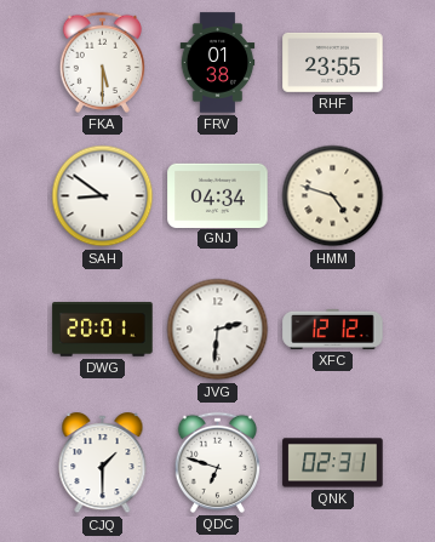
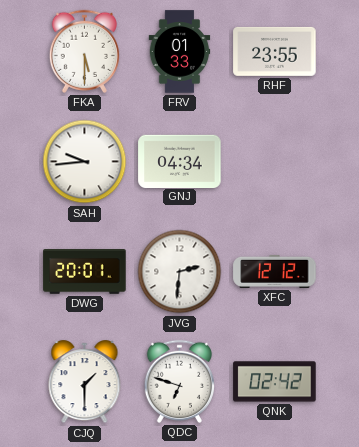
FRV: 01:38 -> 01:33
SAH: 8:51 -> 9:44
HMM: 4:48 -> none
QNK: 02:31 -> 02:42
